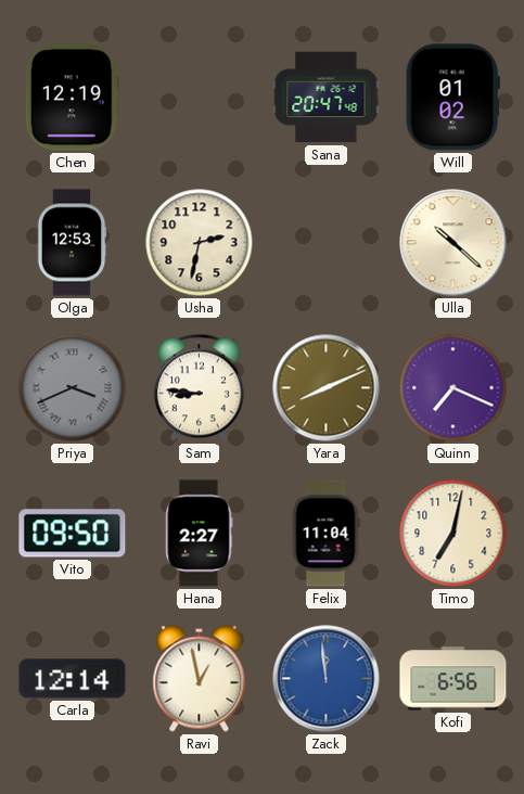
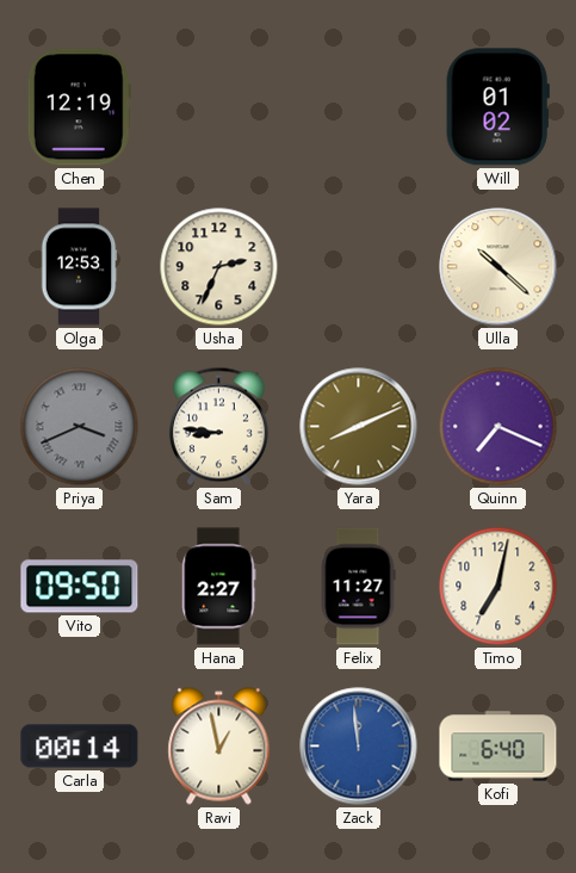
Sana: 20:47 -> none
Usha: 2:32 -> 2:34
Felix: 11:04 -> 11:27
Carla: 12:14 -> 00:14
Kofi: 6:56 -> 6:40
